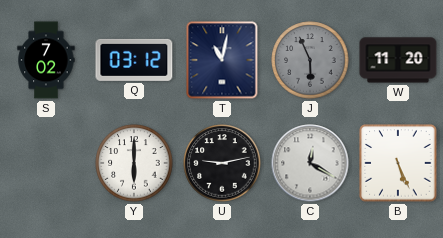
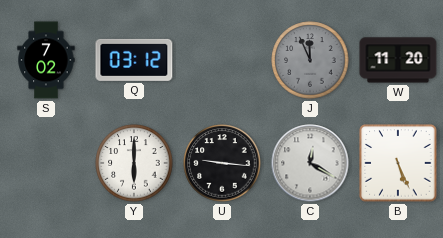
T: 11:02 -> none
J: 5:56 -> 11:56
U: 9:13 -> 9:16
